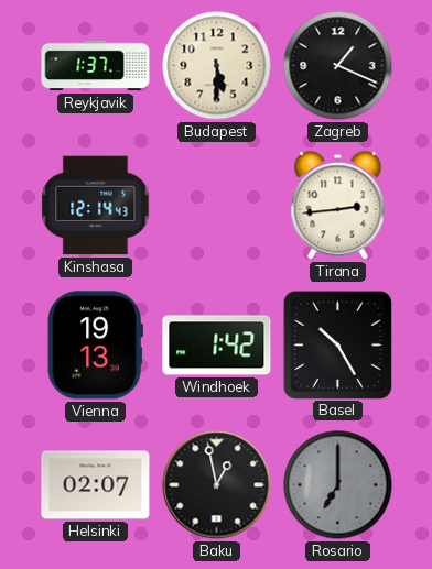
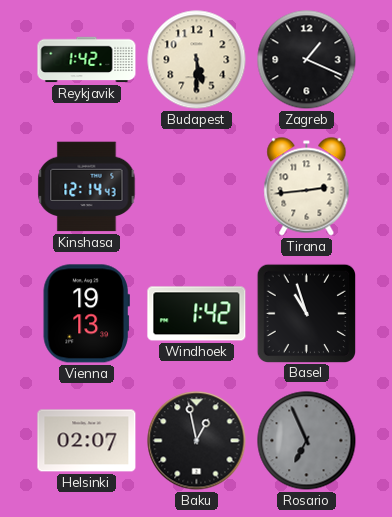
Reykjavik: 1:37 -> 1:42
Basel: 10:25 -> 10:57
Rosario: 7:00 -> 6:56
